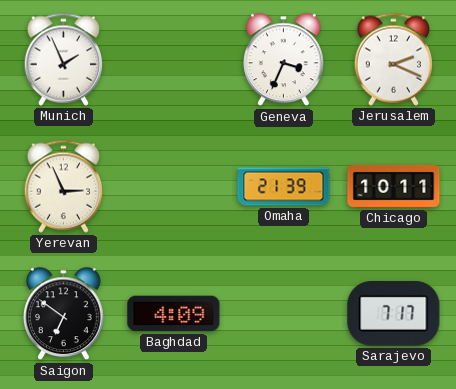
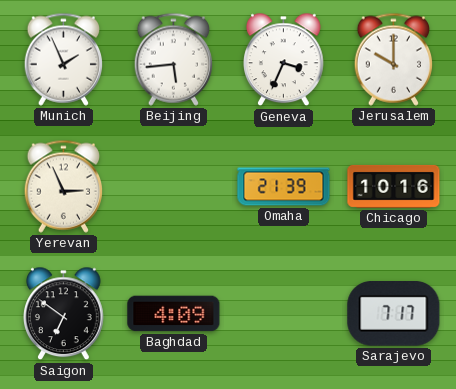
Beijing: none -> 5:44
Jerusalem: 2:19 -> 10:00
Chicago: 10:11 -> 10:16
